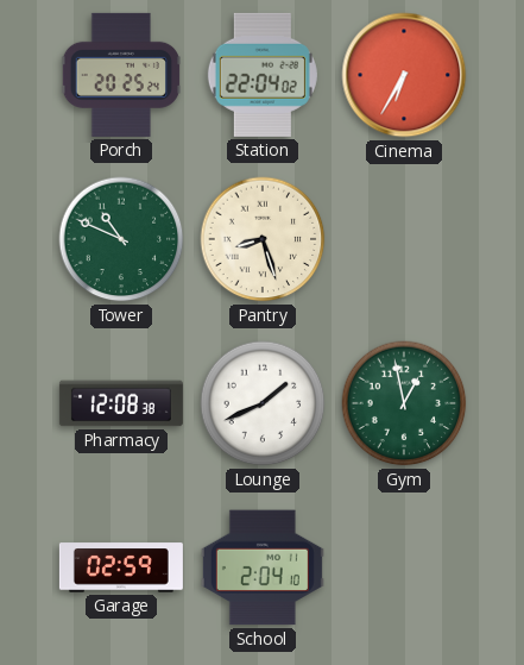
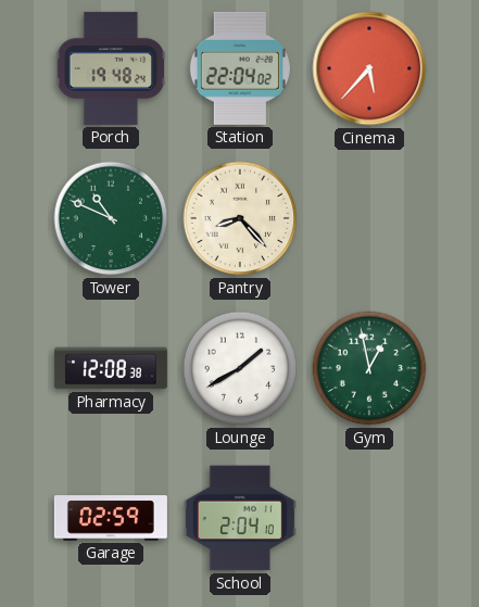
Porch: 20:25 -> 19:48
Cinema: 6:35 -> 5:37
Pantry: 8:27 -> 8:23
Lounge: 1:41 -> 1:40
